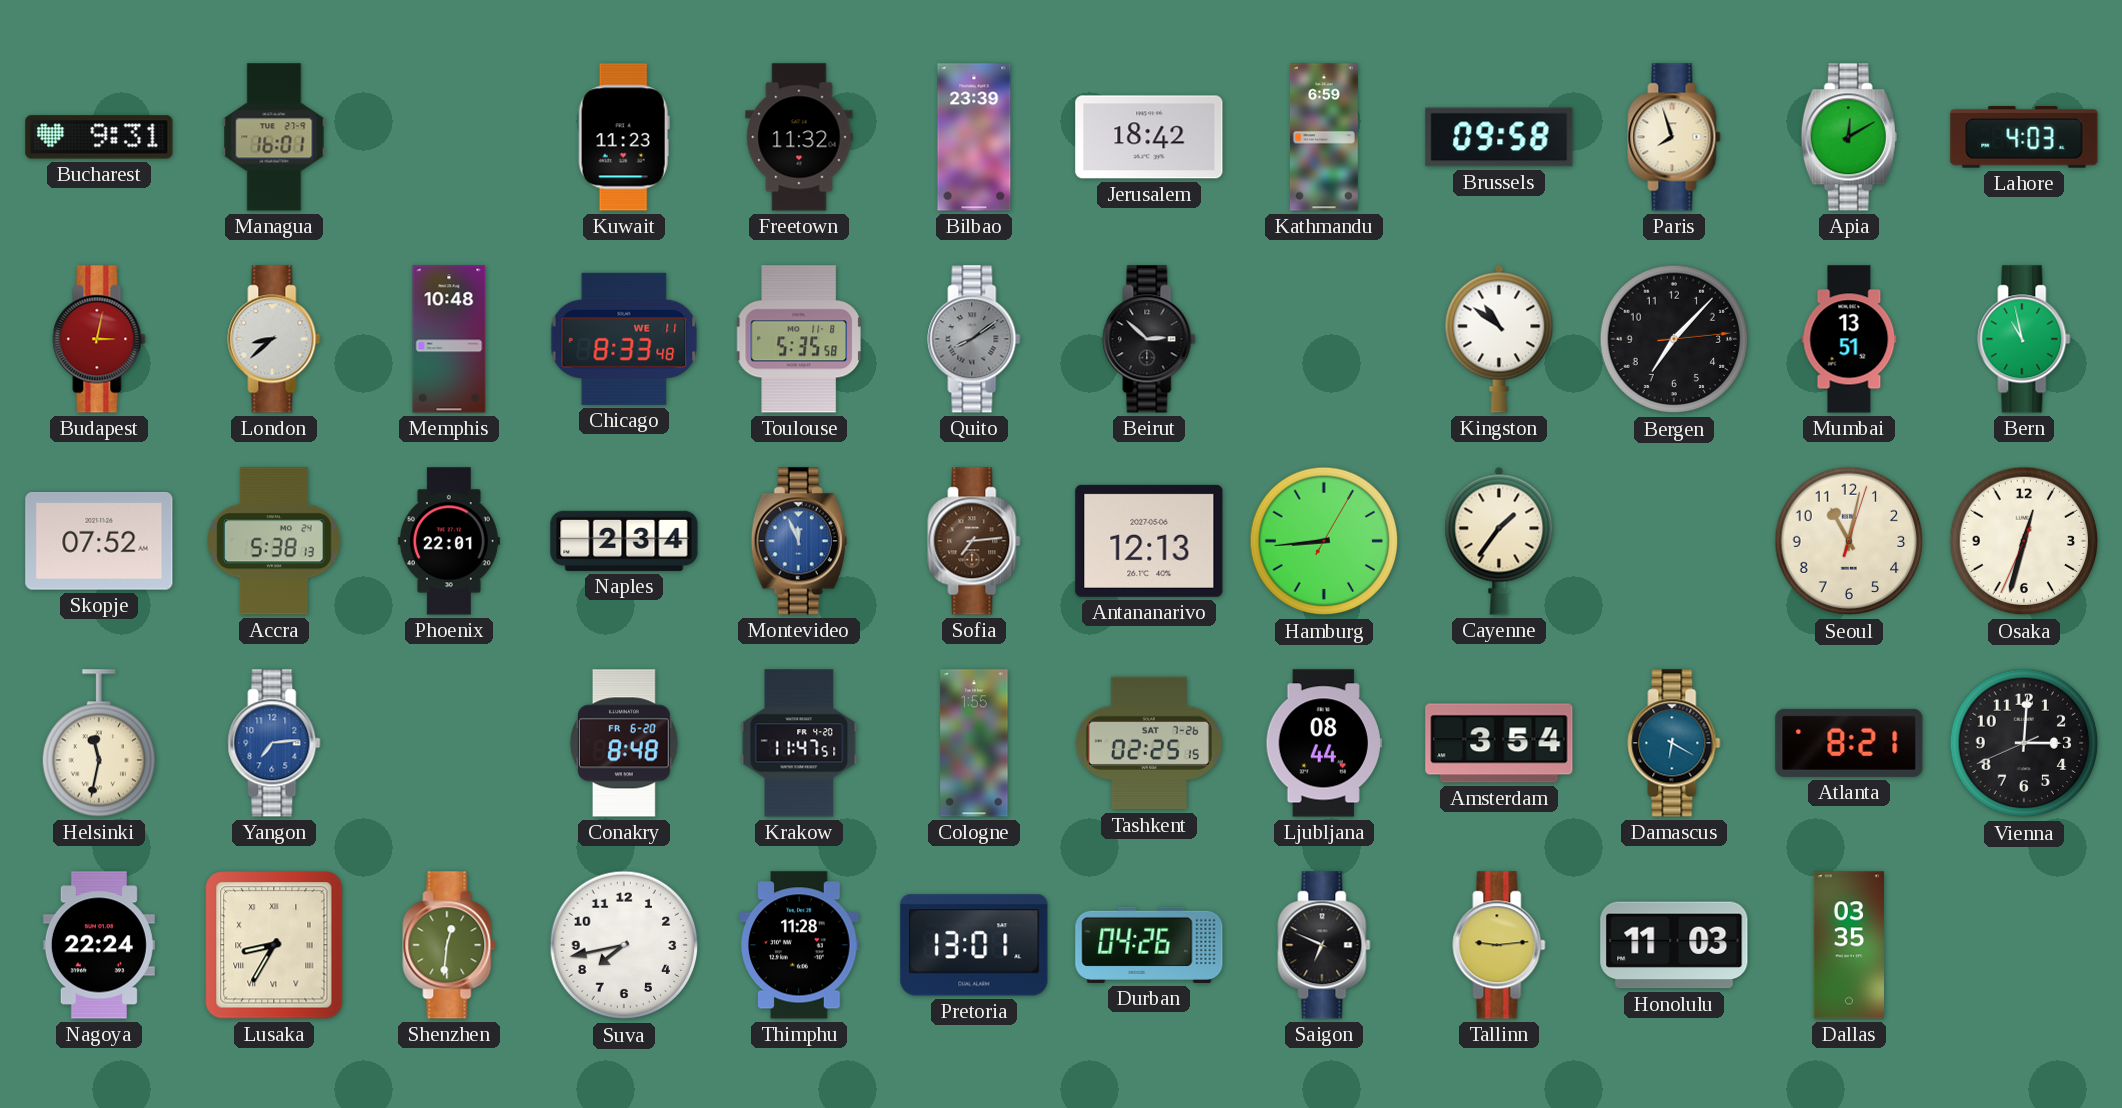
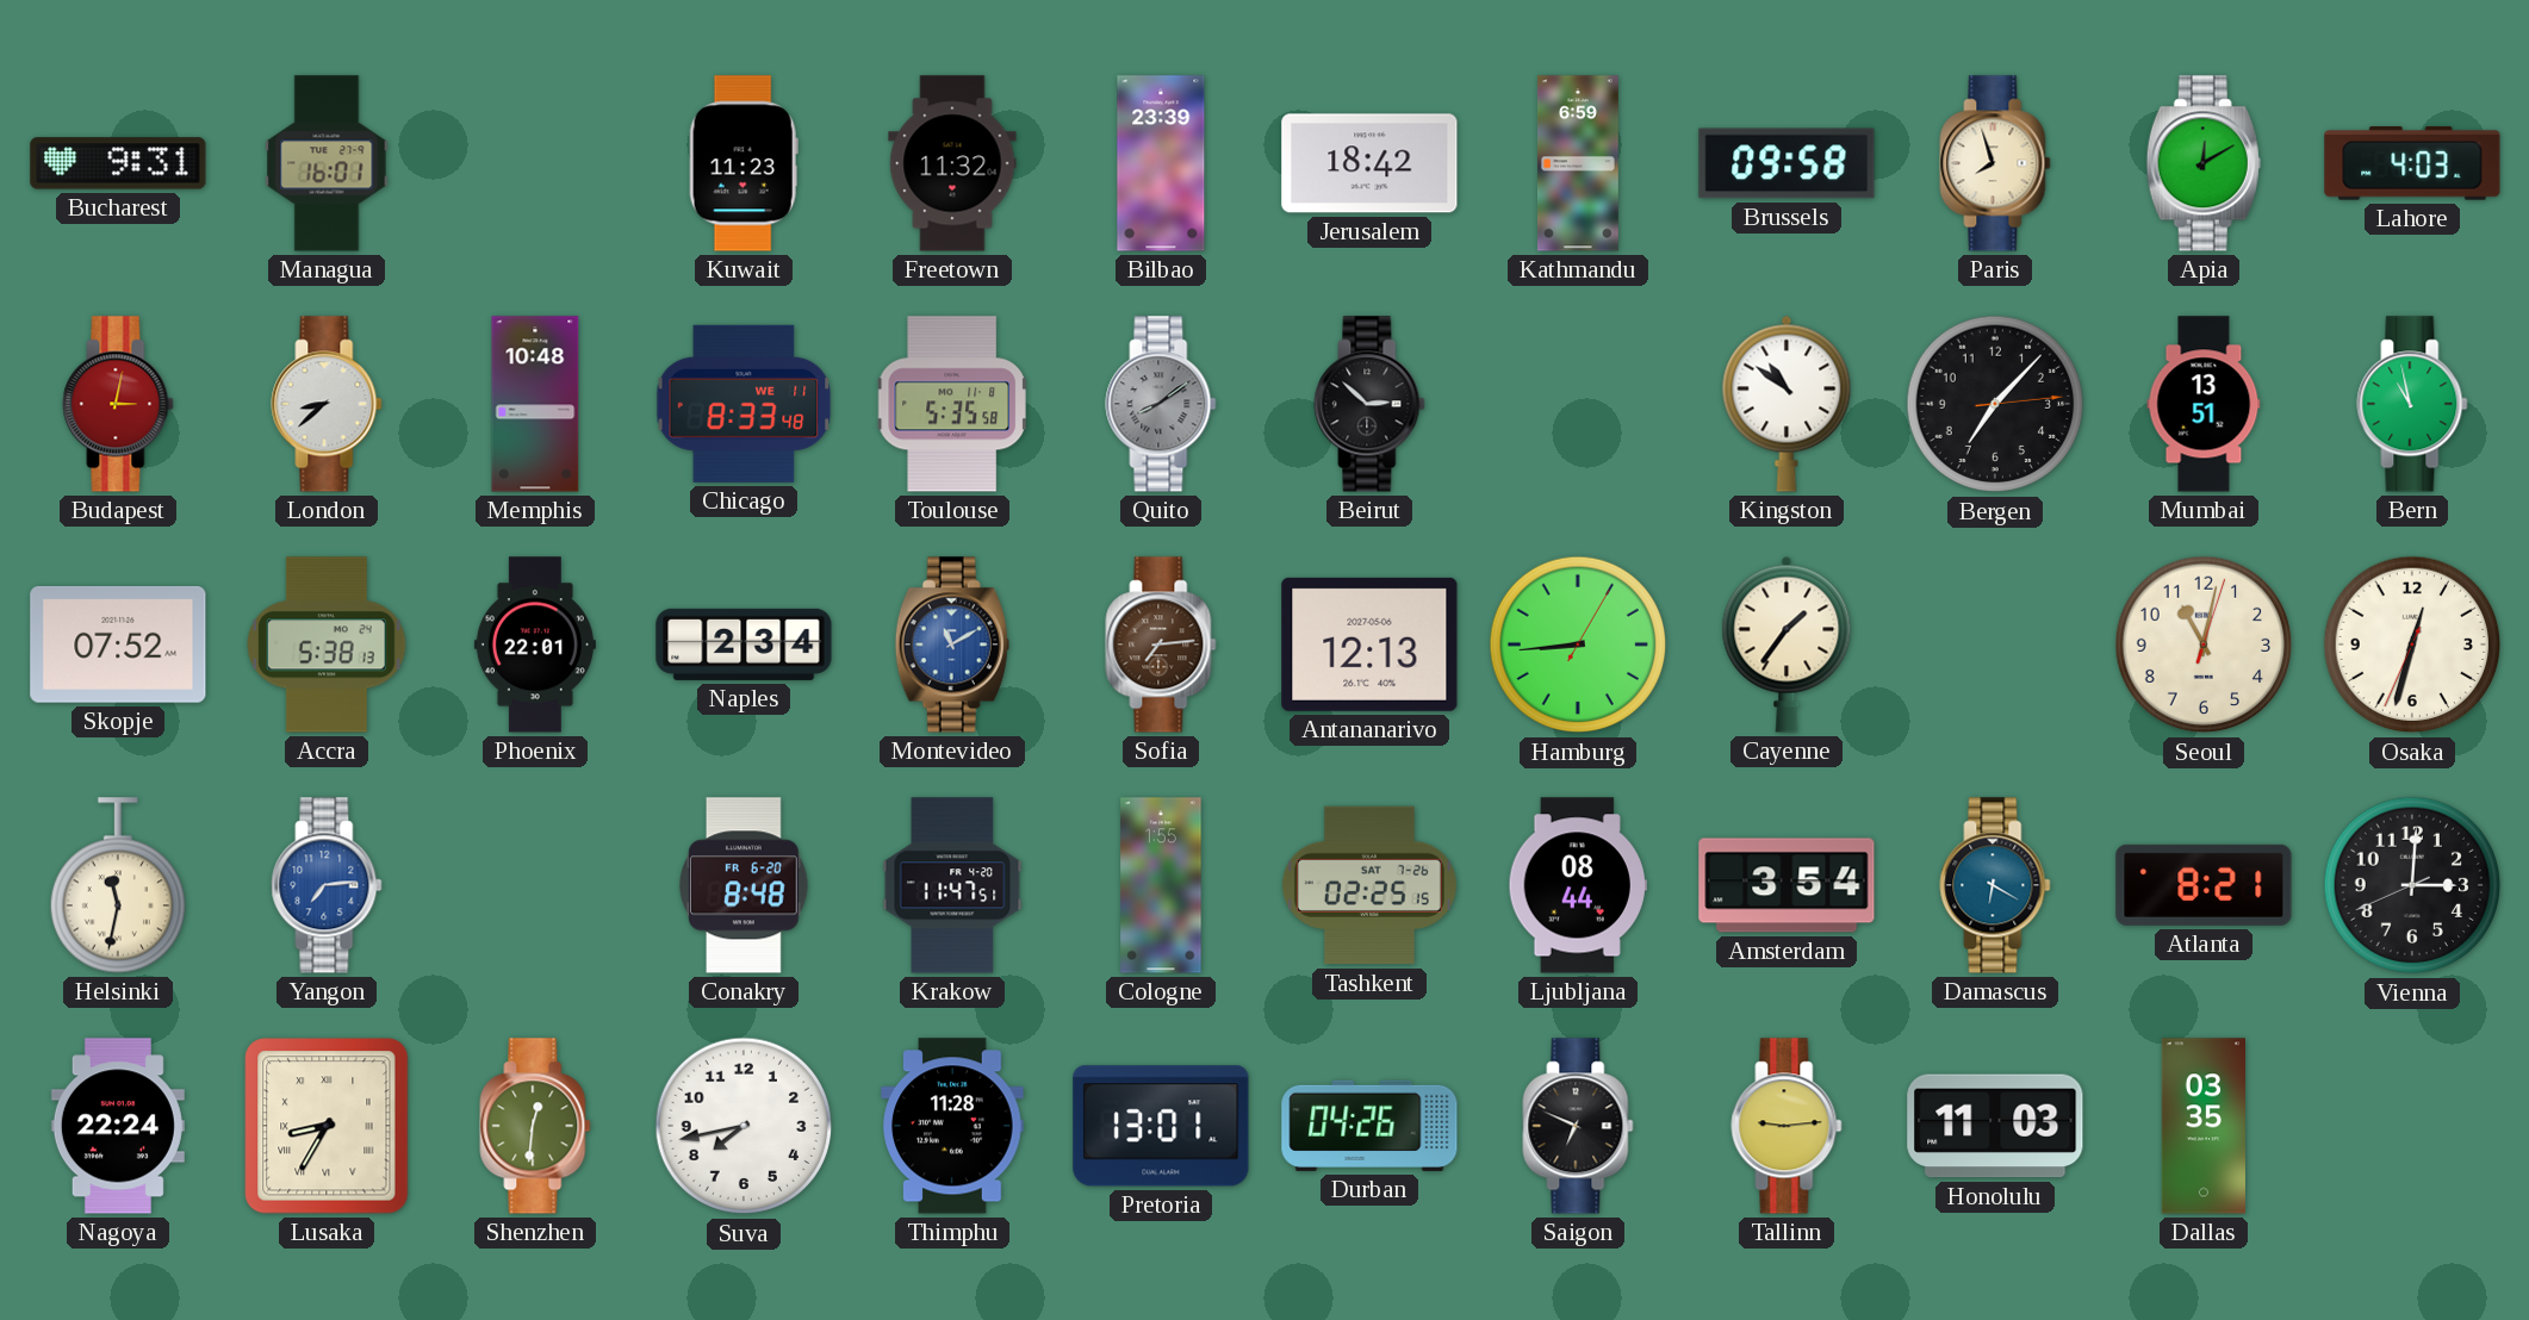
Montevideo: 11:56 -> 11:10
